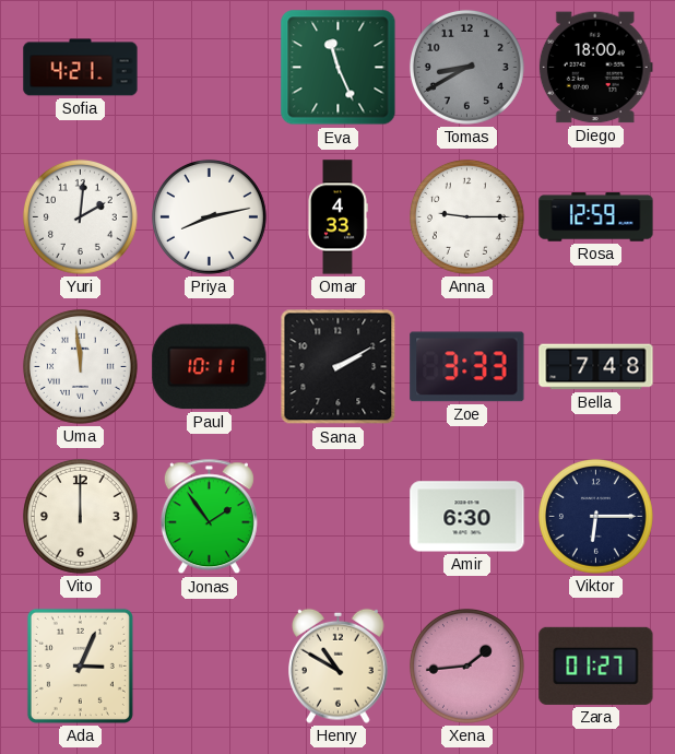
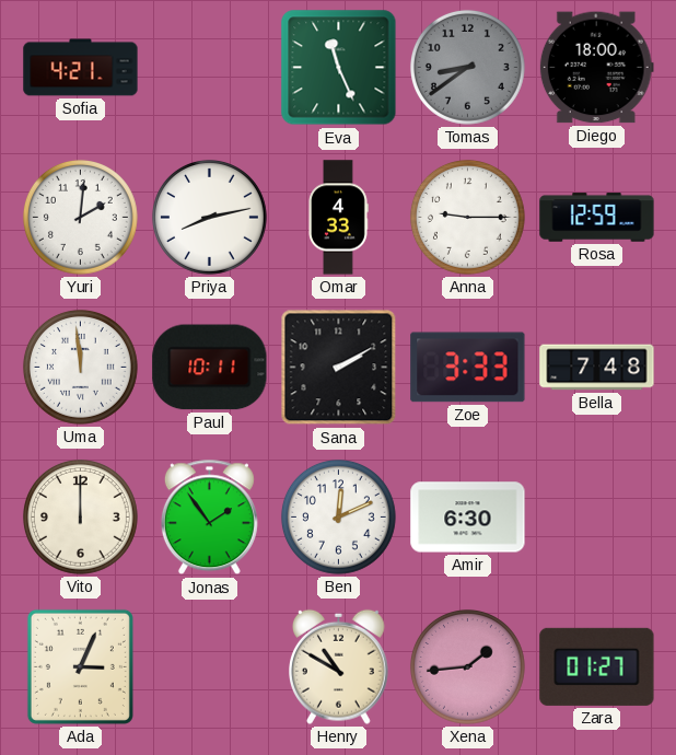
Tomas: 8:40 -> 8:39
Ben: none -> 12:11
Viktor: 6:15 -> none
